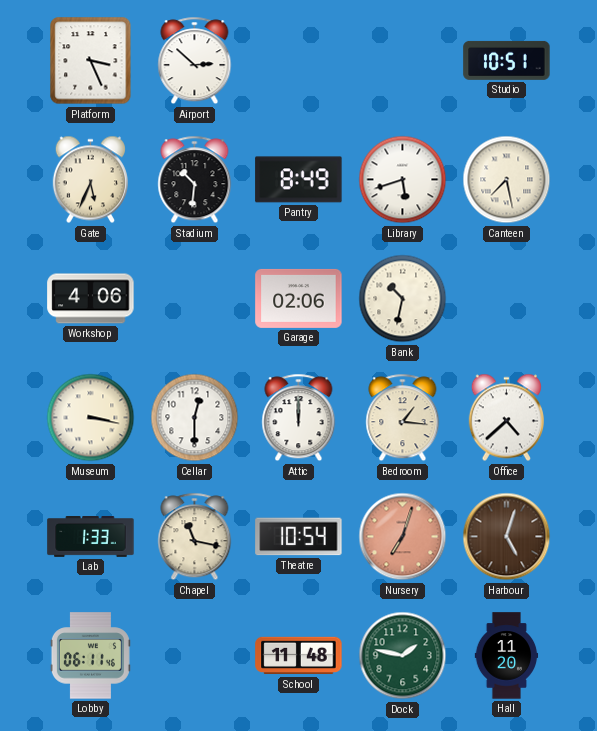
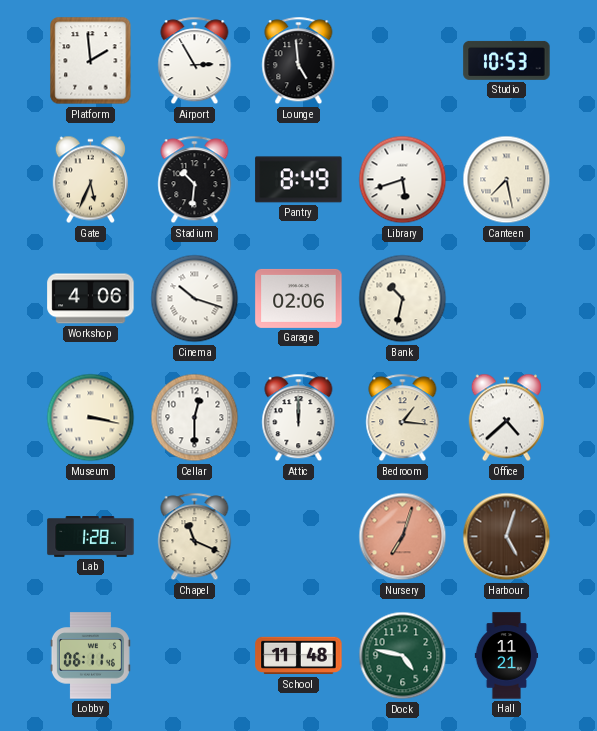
Platform: 3:26 -> 1:59
Airport: 2:52 -> 2:55
Lounge: none -> 4:59
Studio: 10:51 -> 10:53
Cinema: none -> 10:18
Lab: 1:33 -> 1:28
Chapel: 11:17 -> 11:19
Theatre: 10:54 -> none
Dock: 1:47 -> 4:47
Hall: 11:20 -> 11:21
